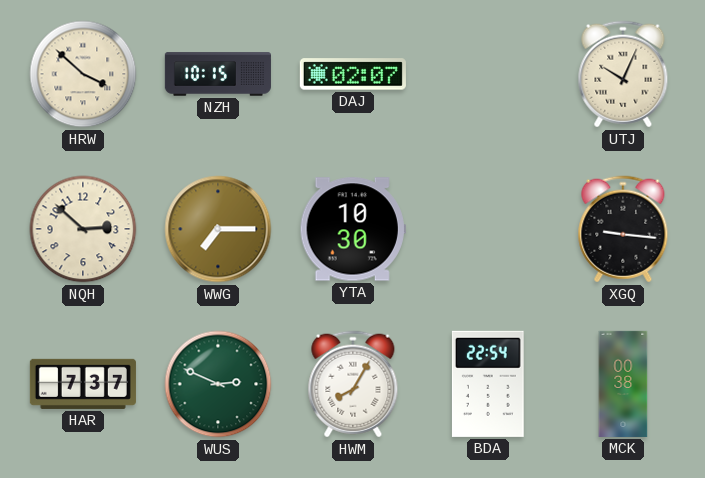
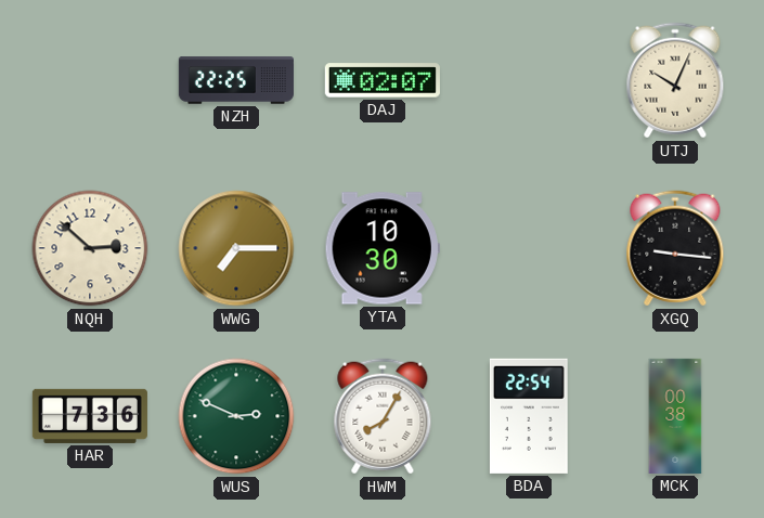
HRW: 3:52 -> none
NZH: 10:15 -> 22:25
HAR: 7:37 -> 7:36
